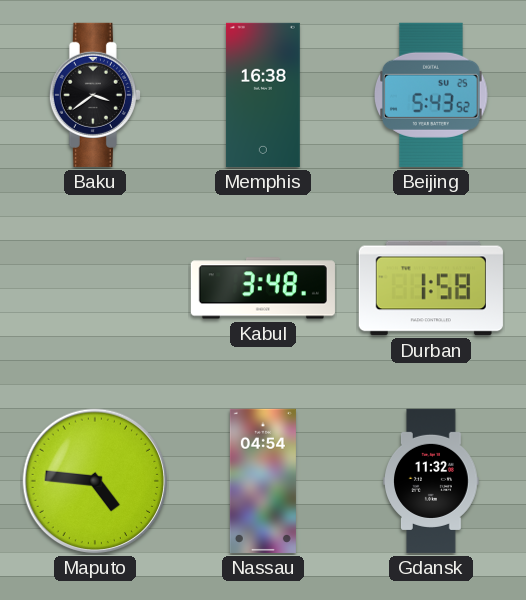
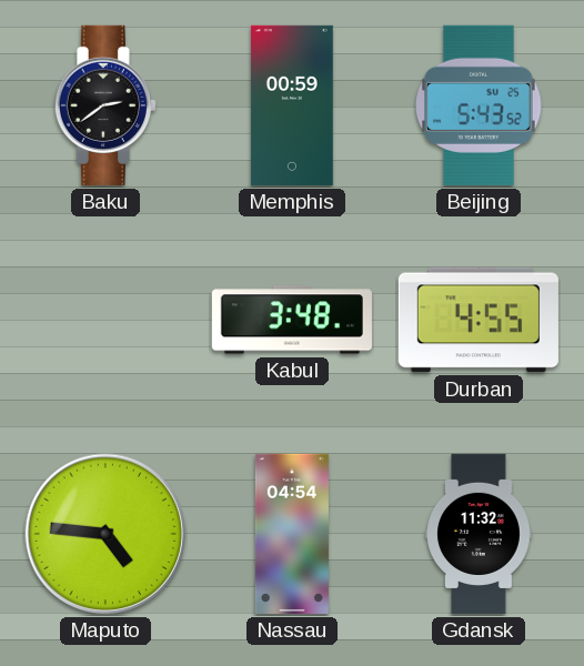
Baku: 3:39 -> 2:39
Memphis: 16:38 -> 00:59
Durban: 1:58 -> 4:55
